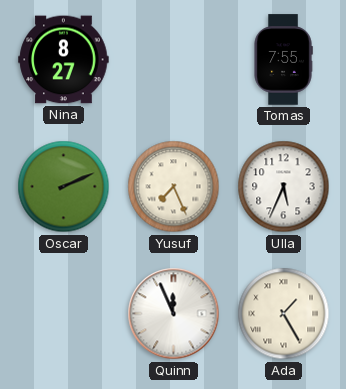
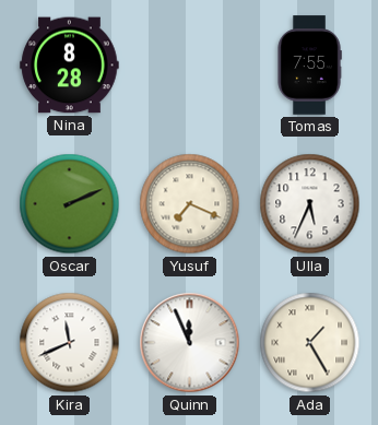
Nina: 8:27 -> 8:28
Yusuf: 7:26 -> 7:19
Kira: none -> 11:41
